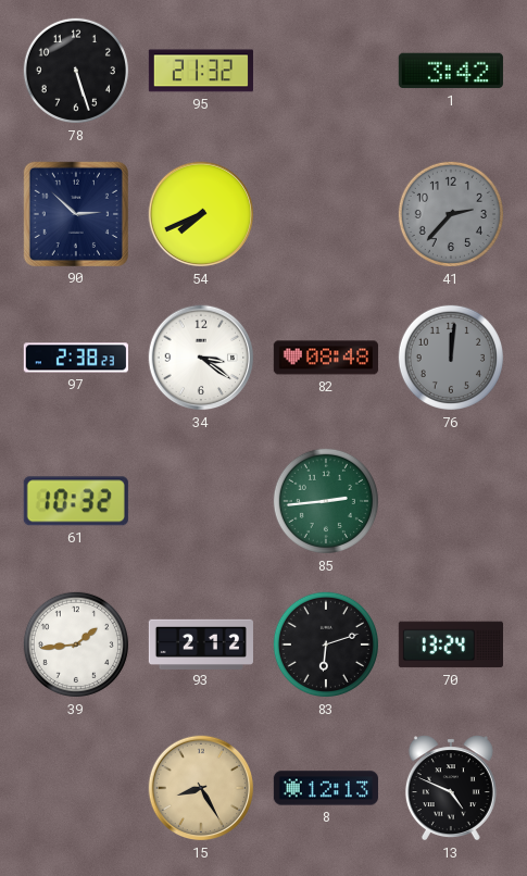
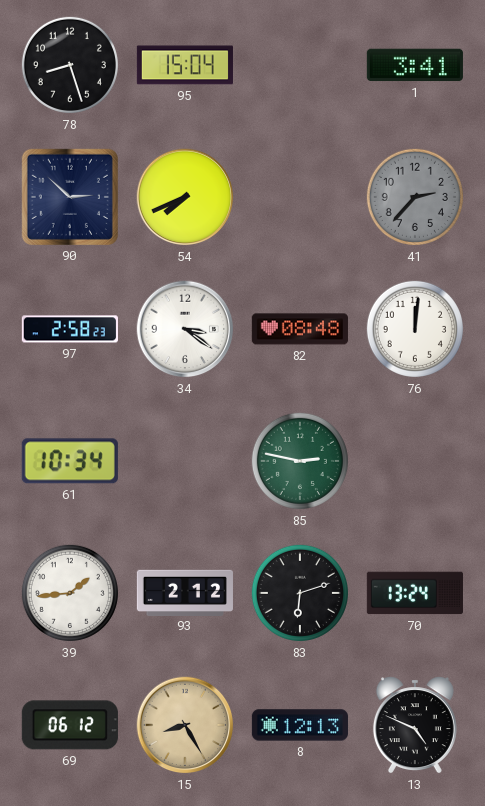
78: 5:27 -> 8:27
95: 21:32 -> 15:04
1: 3:42 -> 3:41
97: 2:38 -> 2:58
76 dial: grey -> white
61: 10:32 -> 10:34
85: 2:44 -> 2:47
69: none -> 06:12
